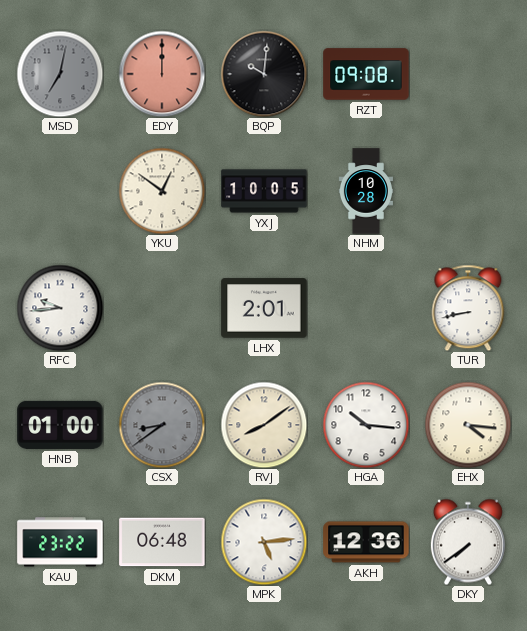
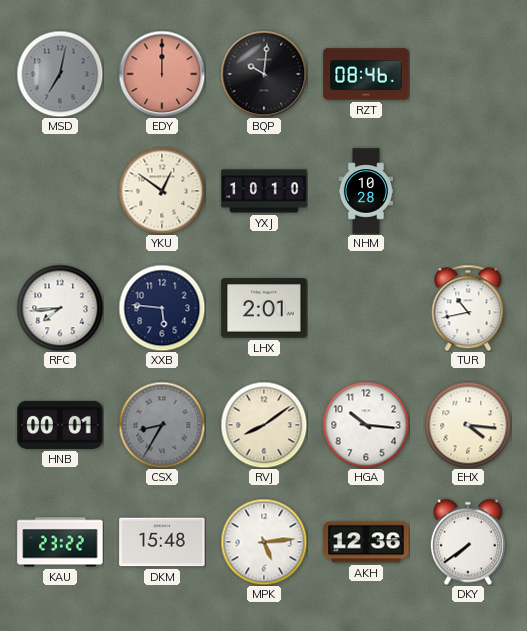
RZT: 09:08 -> 08:46
YXJ: 10:05 -> 10:10
RFC: 9:44 -> 7:44
XXB: none -> 5:46
TUR: 8:43 -> 10:43
HNB: 01:00 -> 00:01
CSX: 8:39 -> 8:35
DKM: 06:48 -> 15:48
